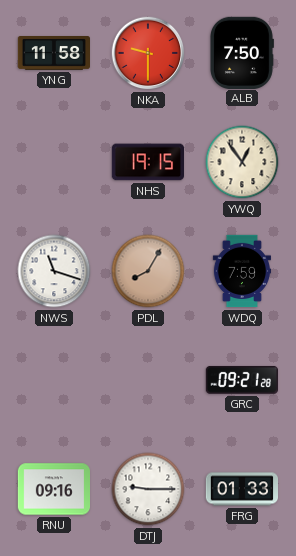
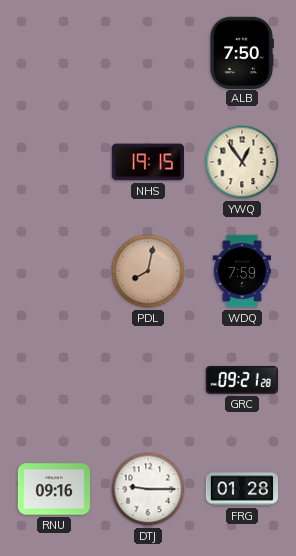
YNG: 11:58 -> none
NKA: 9:30 -> none
NWS: 11:18 -> none
PDL: 8:05 -> 8:02
FRG: 01:33 -> 01:28
